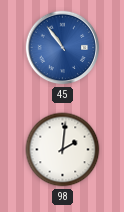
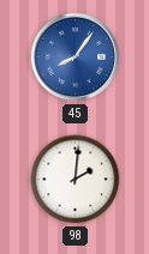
45: 10:54 -> 8:06
